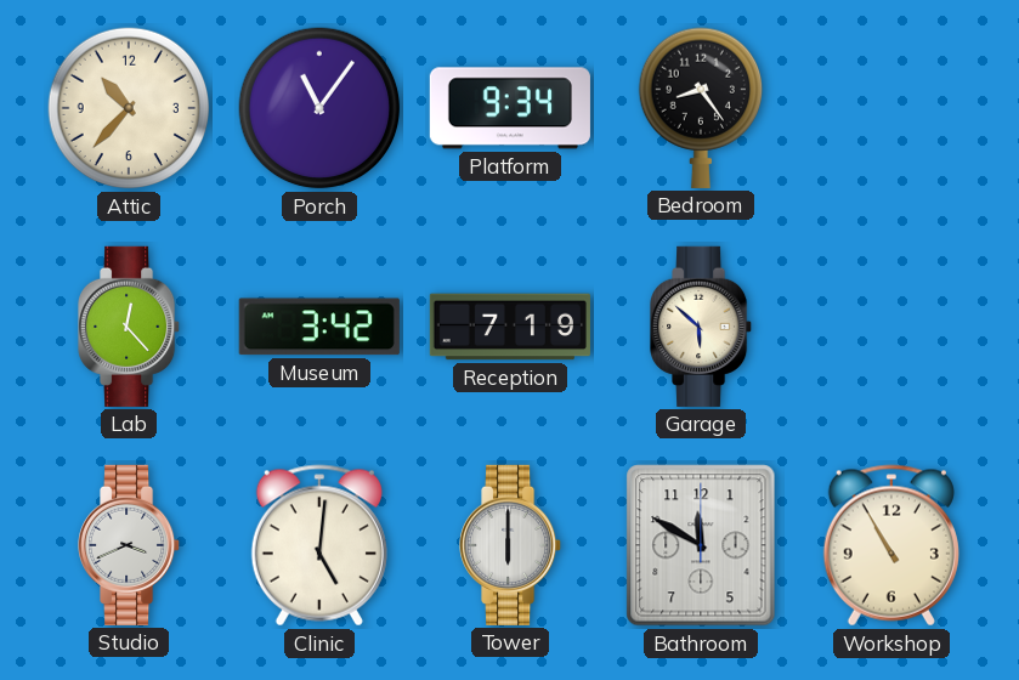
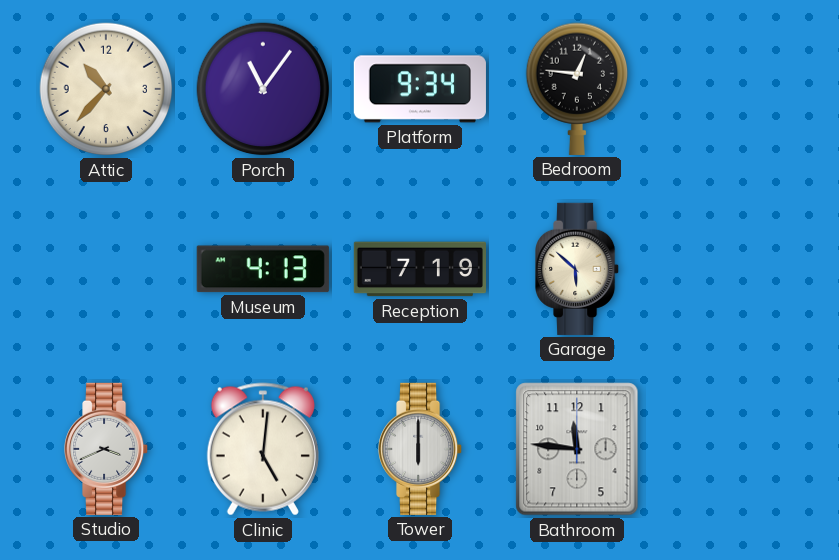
Bedroom: 8:24 -> 12:46
Lab: 12:23 -> none
Museum: 3:42 -> 4:13
Bathroom: 11:50 -> 11:46
Workshop: 10:55 -> none
